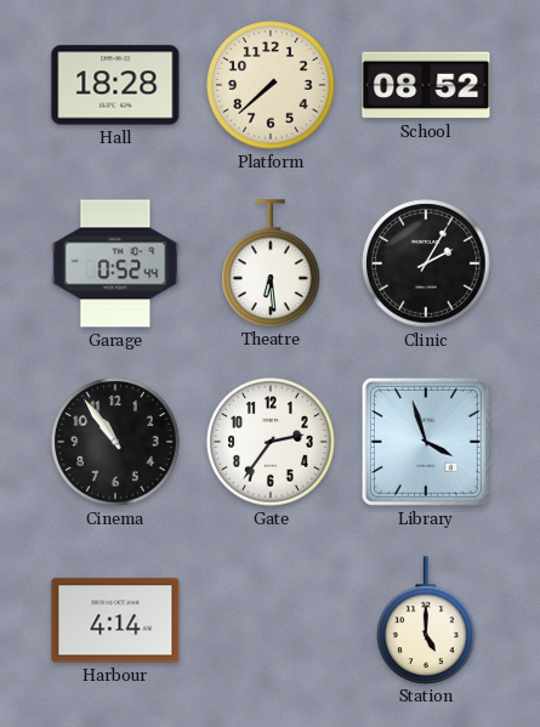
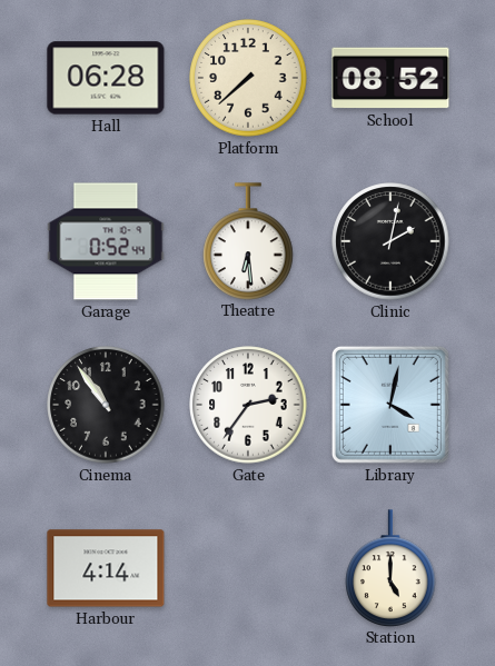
Hall: 18:28 -> 06:28
Clinic: 2:05 -> 2:02
Library: 3:57 -> 4:02
